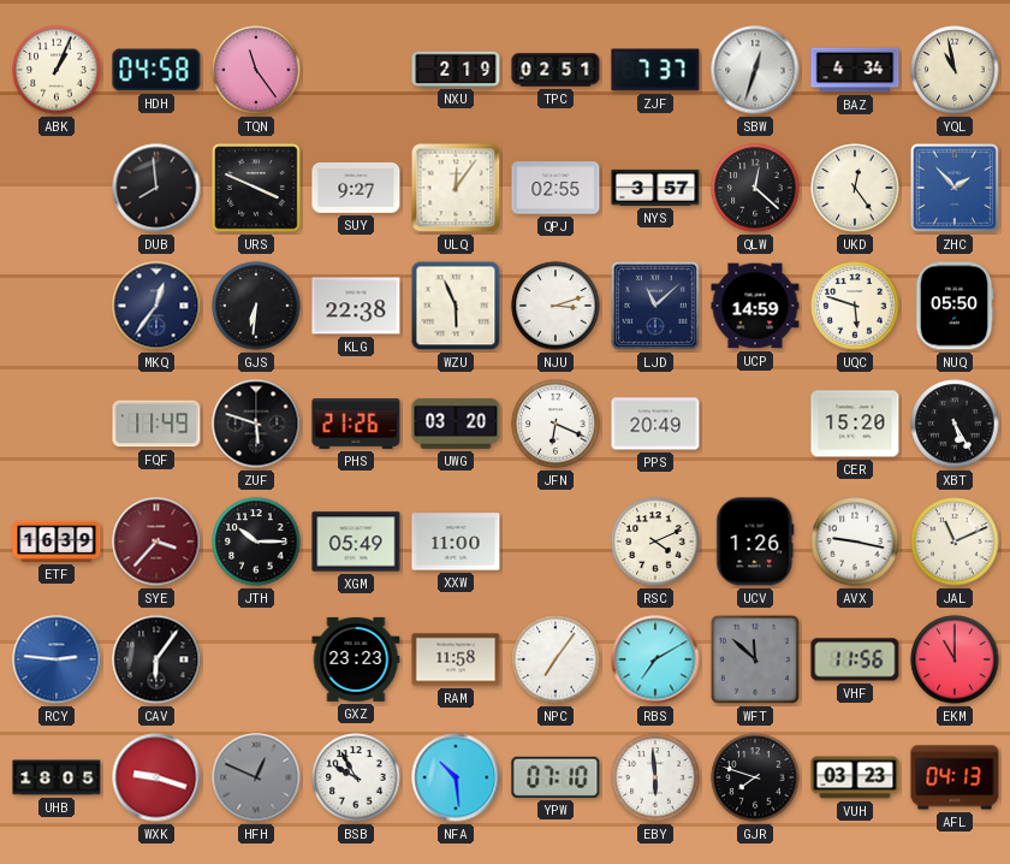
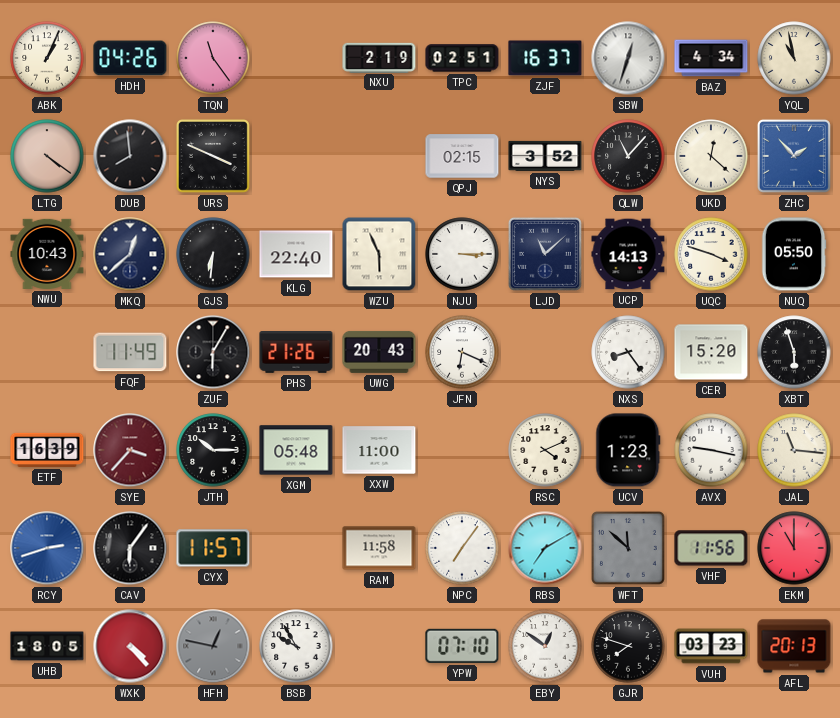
HDH: 04:58 -> 04:26
ZJF: 7:37 -> 16:37
LTG: none -> 4:21
SUY: 9:27 -> none
ULQ: 12:06 -> none
QPJ: 02:55 -> 02:15
NYS: 3:57 -> 3:52
QLW: 12:22 -> 11:07
UKD: 12:24 -> 12:22
NWU: none -> 10:43
MKQ: 12:36 -> 12:38
KLG: 22:38 -> 22:40
NJU: 3:12 -> 3:15
UCP: 14:59 -> 14:13
UQC: 5:48 -> 3:48
ZUF: 5:48 -> 6:05
UWG: 03:20 -> 20:43
PPS: 20:49 -> none
NXS: none -> 8:24
XBT: 5:25 -> 5:57
XGM: 05:49 -> 05:48
UCV: 1:26 -> 1:23
JAL: 11:11 -> 11:16
RCY: 2:46 -> 2:42
CYX: none -> 11:57
GXZ: 23:23 -> none
WXK: 9:18 -> 4:23
HFH: 12:49 -> 12:47
NFA: 10:29 -> none
EBY: 5:59 -> 12:51
AFL: 04:13 -> 20:13
